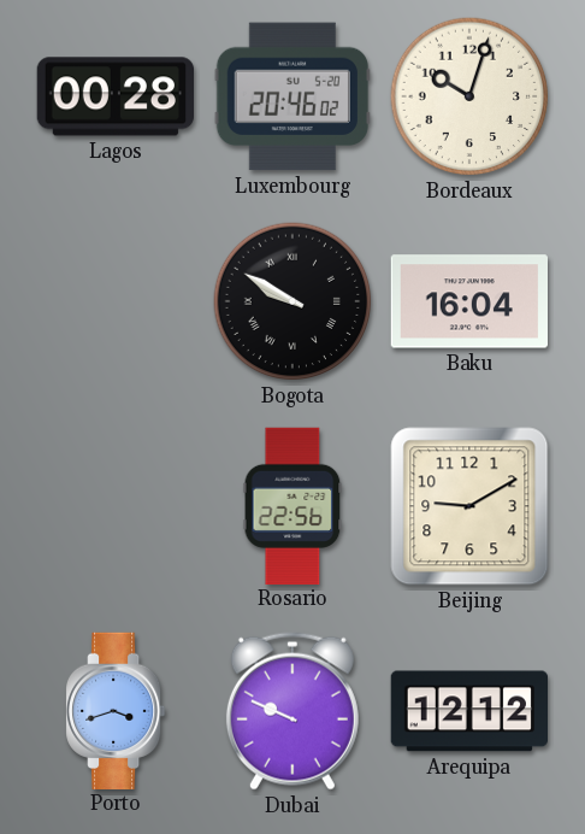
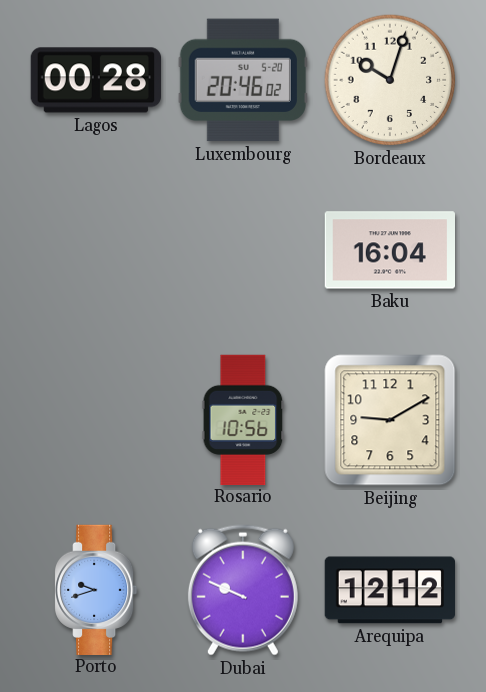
Bogota: 9:50 -> none
Rosario: 22:56 -> 10:56
Porto: 3:42 -> 9:42
